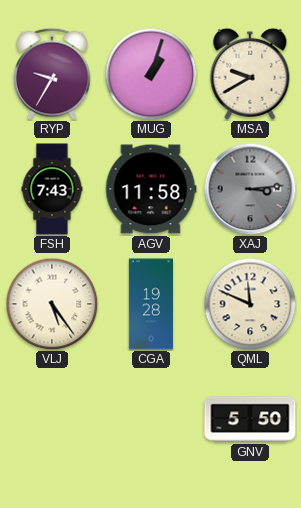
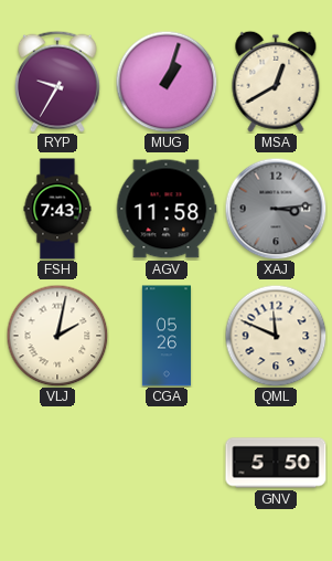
MSA: 9:40 -> 12:40
VLJ: 5:24 -> 2:02
CGA: 19:28 -> 05:26
